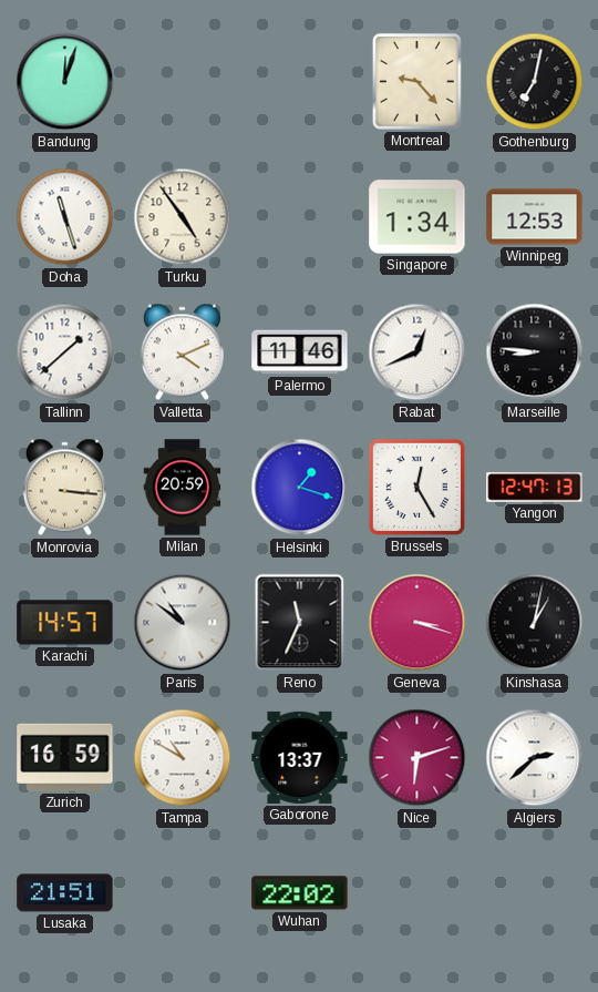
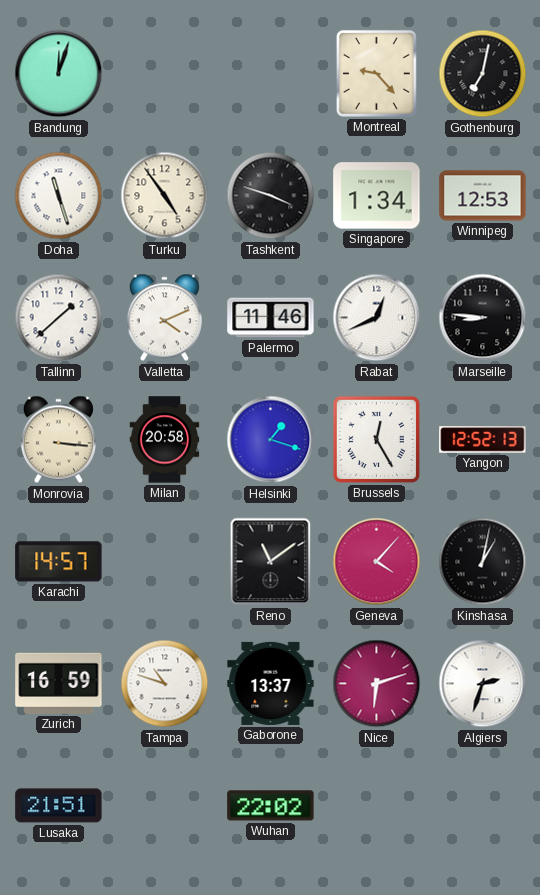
Tashkent: none -> 3:48
Milan: 20:59 -> 20:58
Yangon: 12:47 -> 12:52
Paris: 10:51 -> none
Reno: 11:34 -> 11:09
Geneva: 3:18 -> 4:07
Tampa: 10:50 -> 10:48
Algiers: 2:38 -> 2:33
